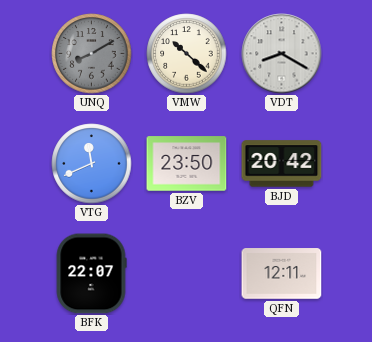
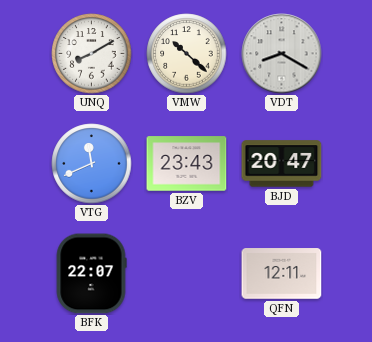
UNQ dial: grey -> white
BZV: 23:50 -> 23:43
BJD: 20:42 -> 20:47
